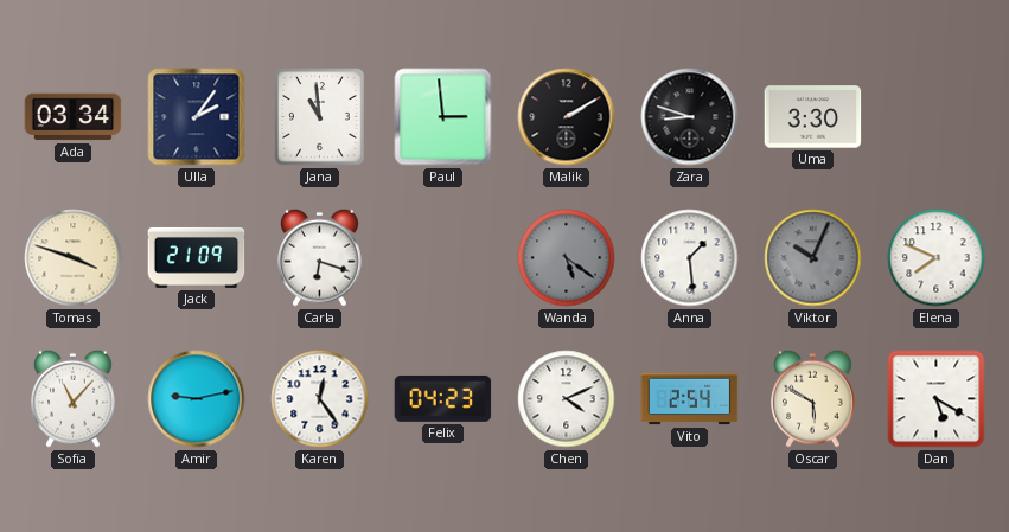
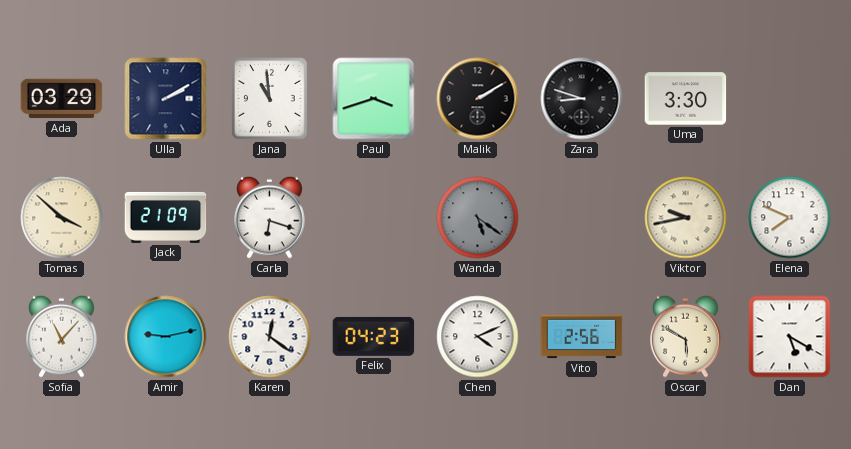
Ada: 03:34 -> 03:29
Ulla: 2:06 -> 2:10
Paul: 2:59 -> 3:42
Tomas: 3:48 -> 3:52
Anna: 1:29 -> none
Viktor: 10:04 -> 9:43
Viktor dial: grey -> cream
Karen: 12:24 -> 12:21
Vito: 2:54 -> 2:56
